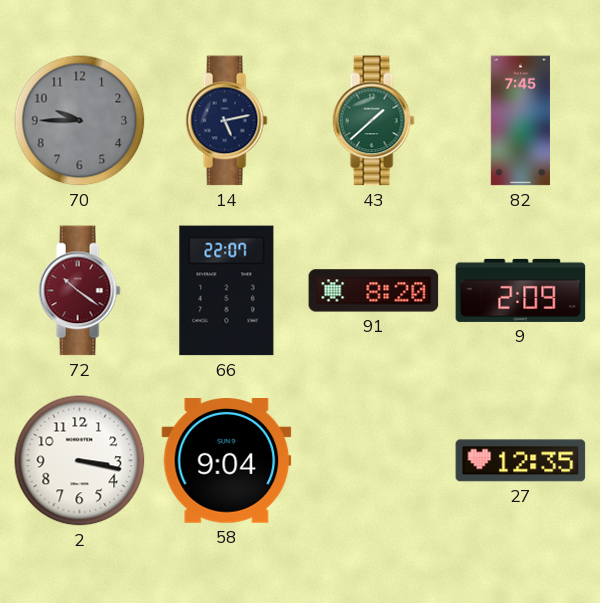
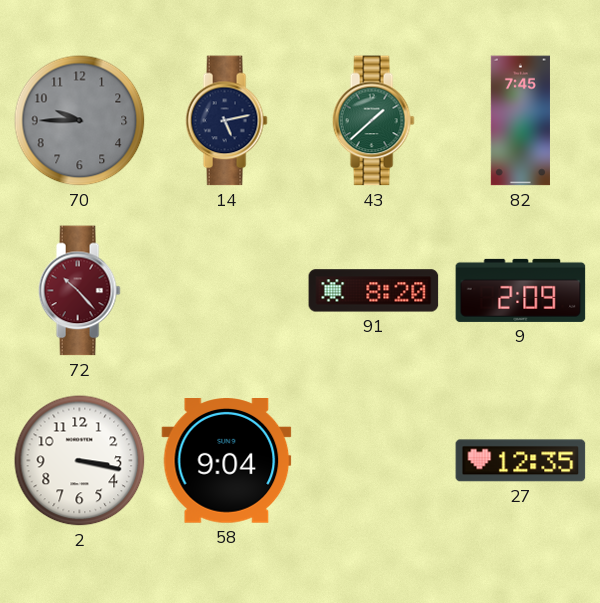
72: 10:21 -> 10:23
66: 22:07 -> none
